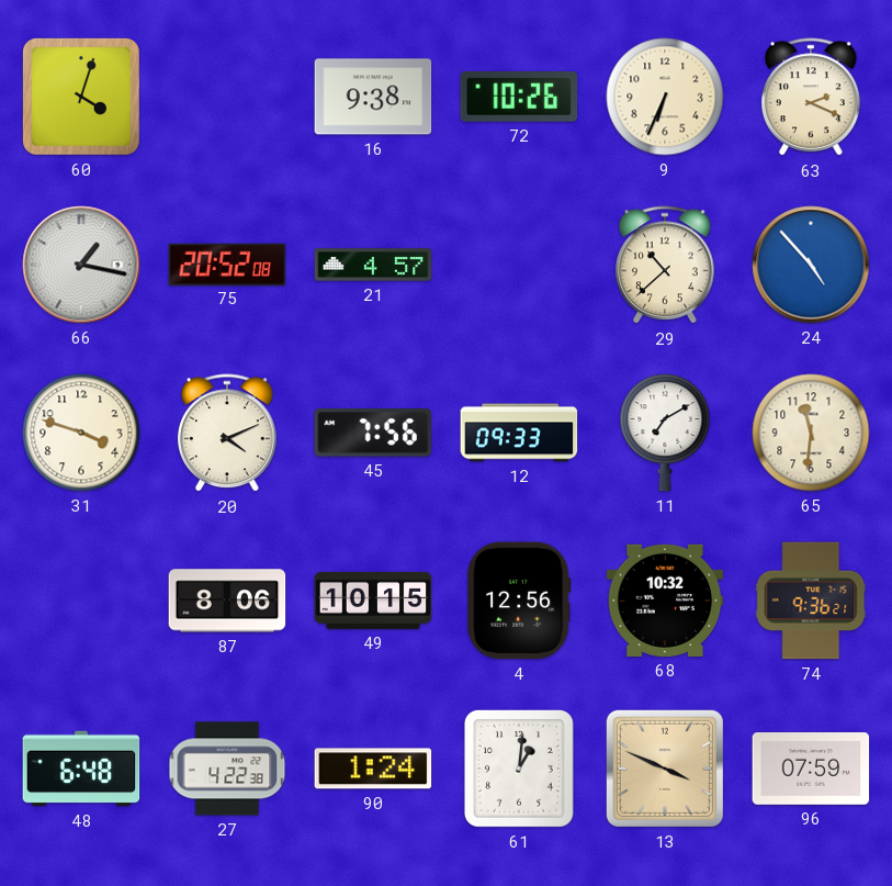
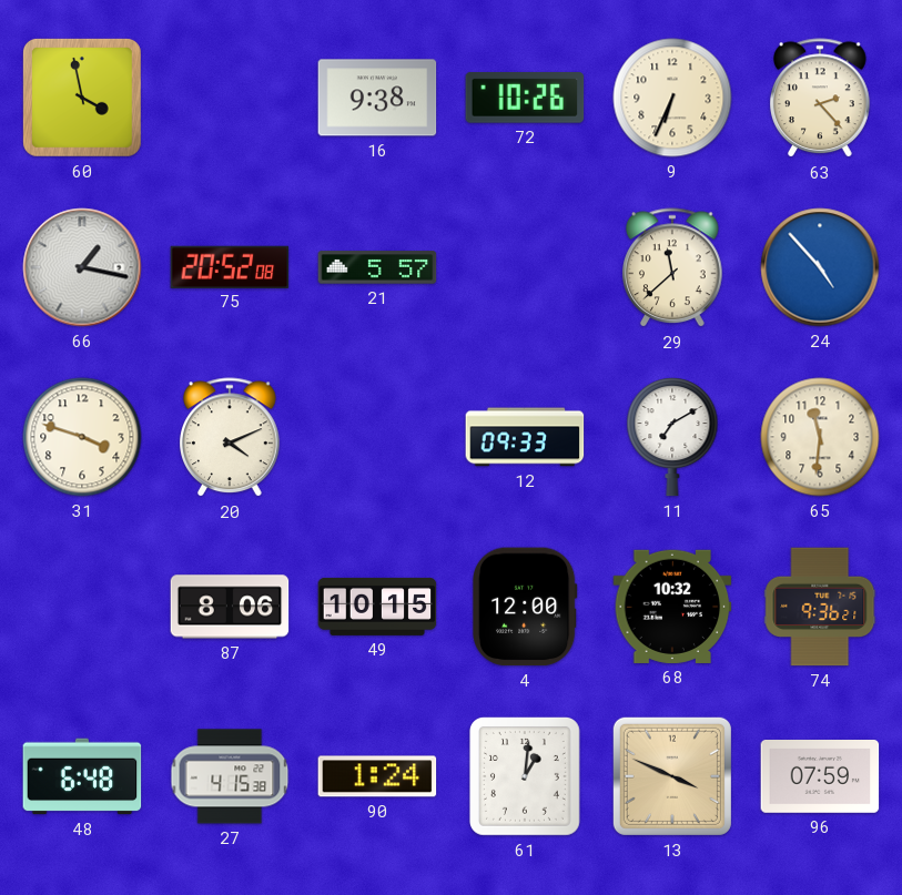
60: 4:03 -> 3:58
63: 2:19 -> 2:23
21: 4:57 -> 5:57
29: 10:38 -> 11:38
45: 7:56 -> none
4: 12:56 -> 12:00
27: 4:22 -> 4:15
